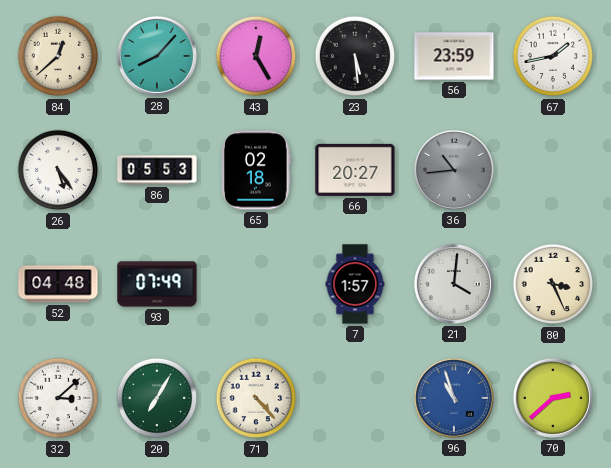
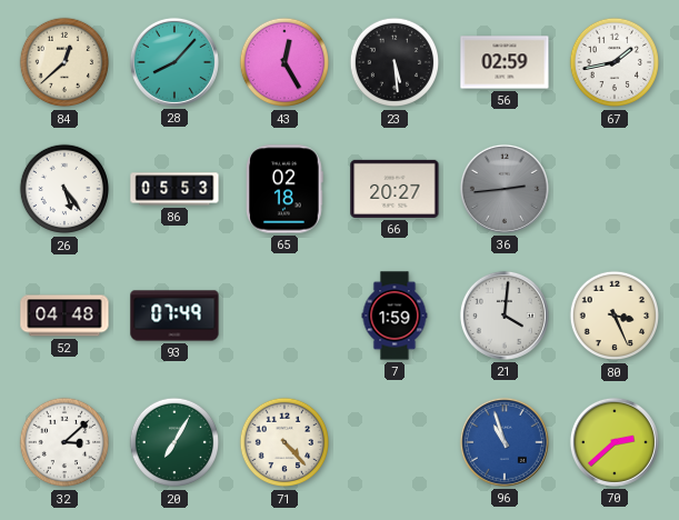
56: 23:59 -> 02:59
36: 10:44 -> 2:44
7: 1:57 -> 1:59
